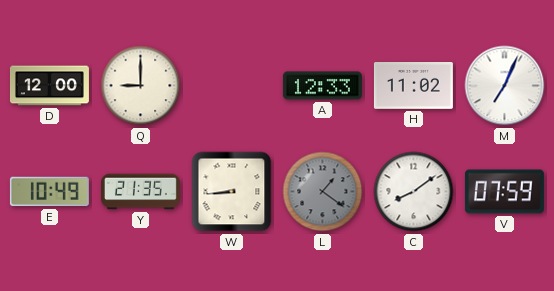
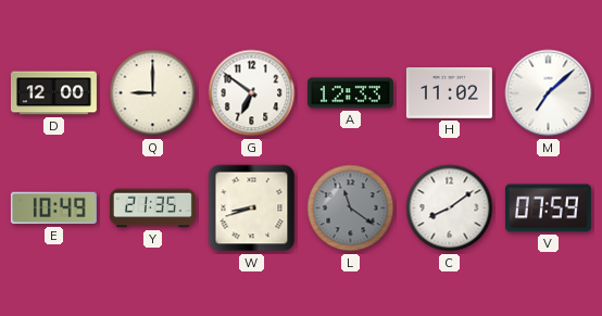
G: none -> 6:51
M: 7:04 -> 7:08
W: 8:44 -> 8:42
L: 1:21 -> 11:21
